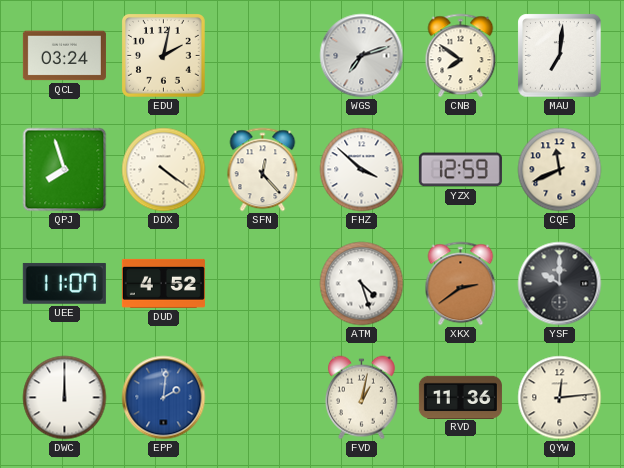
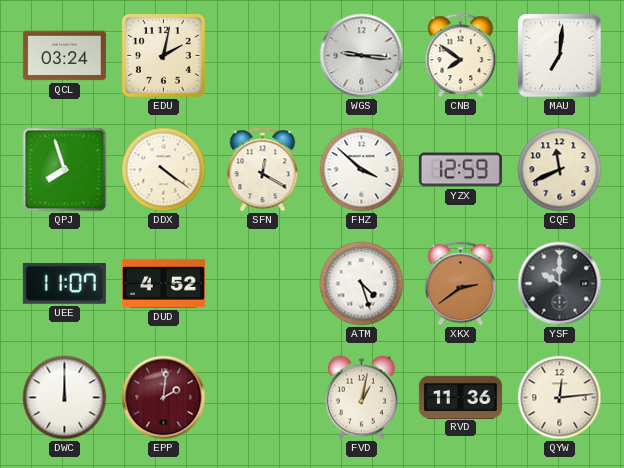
WGS: 7:12 -> 9:16
SFN: 12:23 -> 12:20
EPP dial: blue -> burgundy
